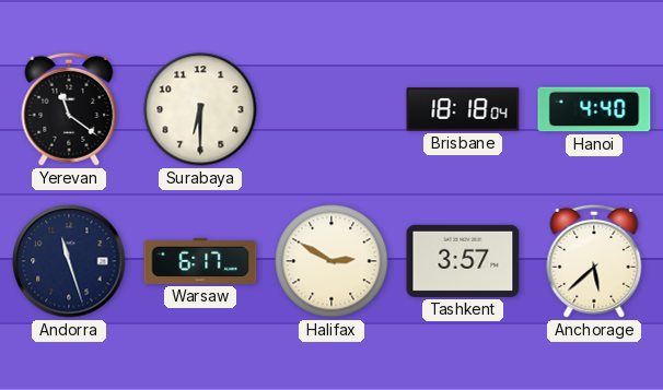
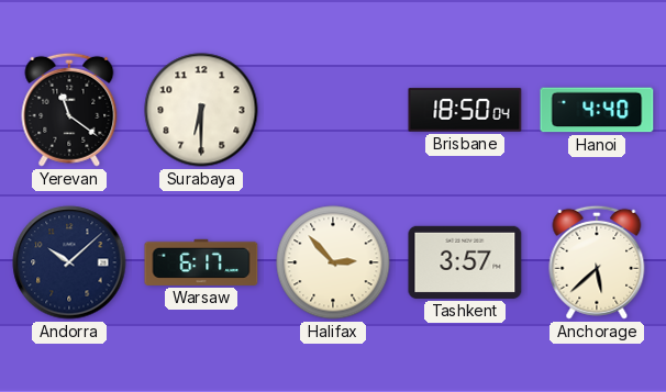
Brisbane: 18:18 -> 18:50
Andorra: 11:27 -> 10:08
Halifax: 2:50 -> 2:53
